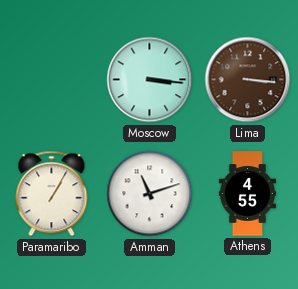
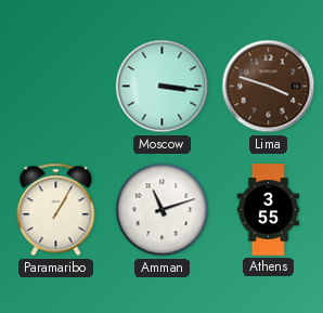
Lima: 3:16 -> 3:48
Athens: 4:55 -> 3:55
